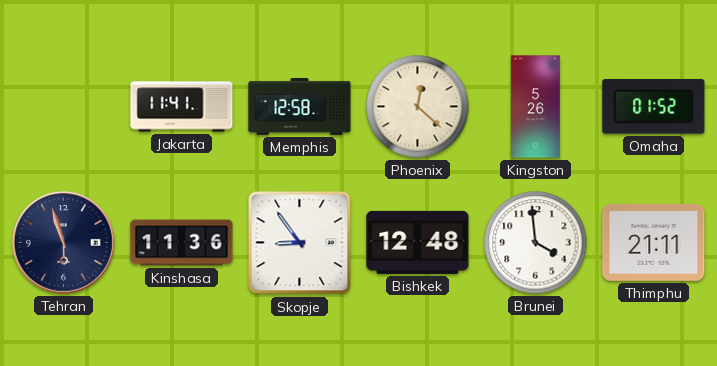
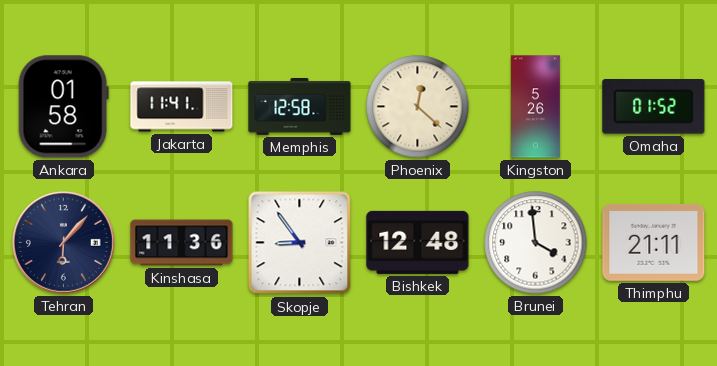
Ankara: none -> 01:58
Tehran: 5:57 -> 6:07
